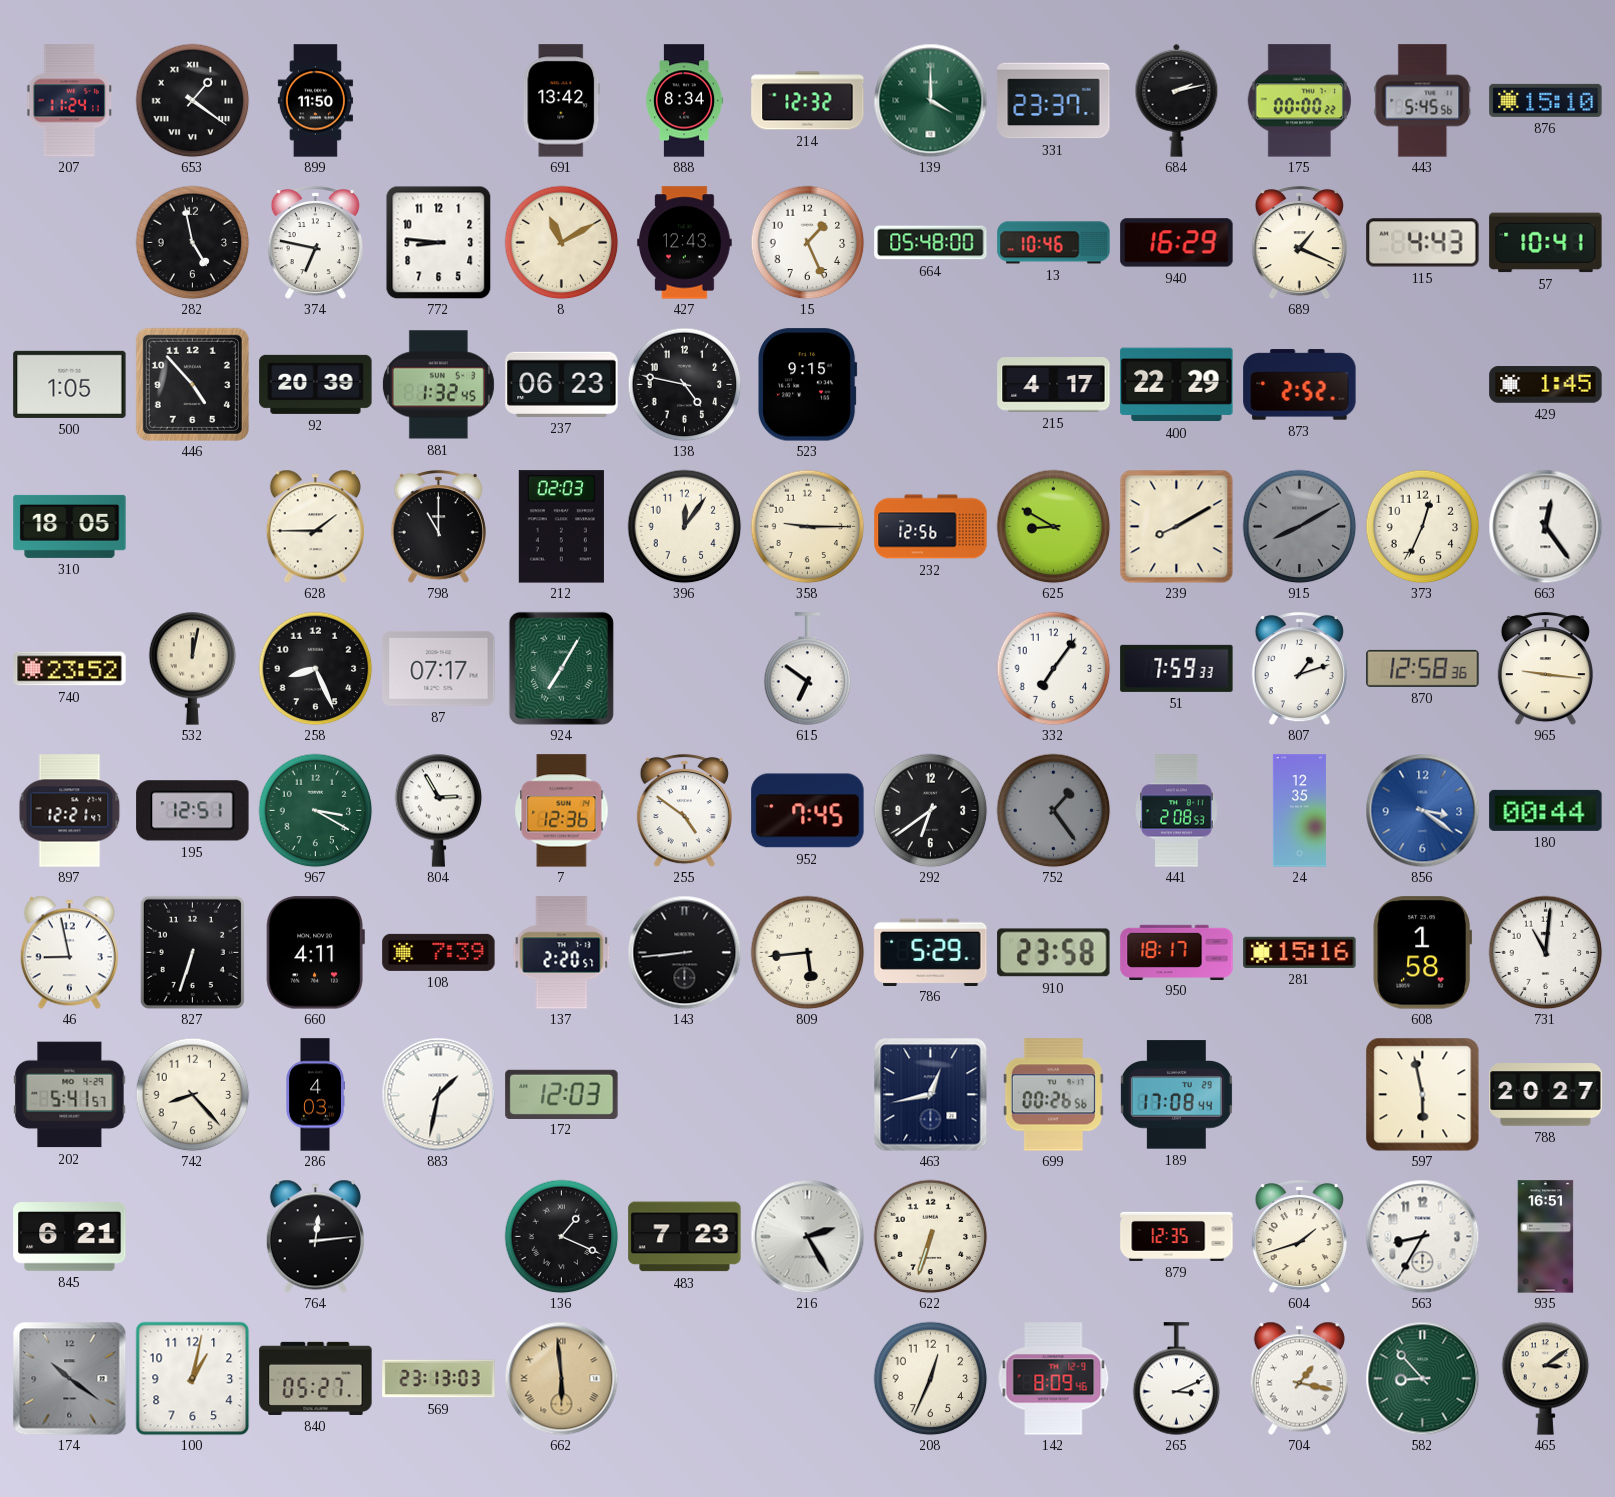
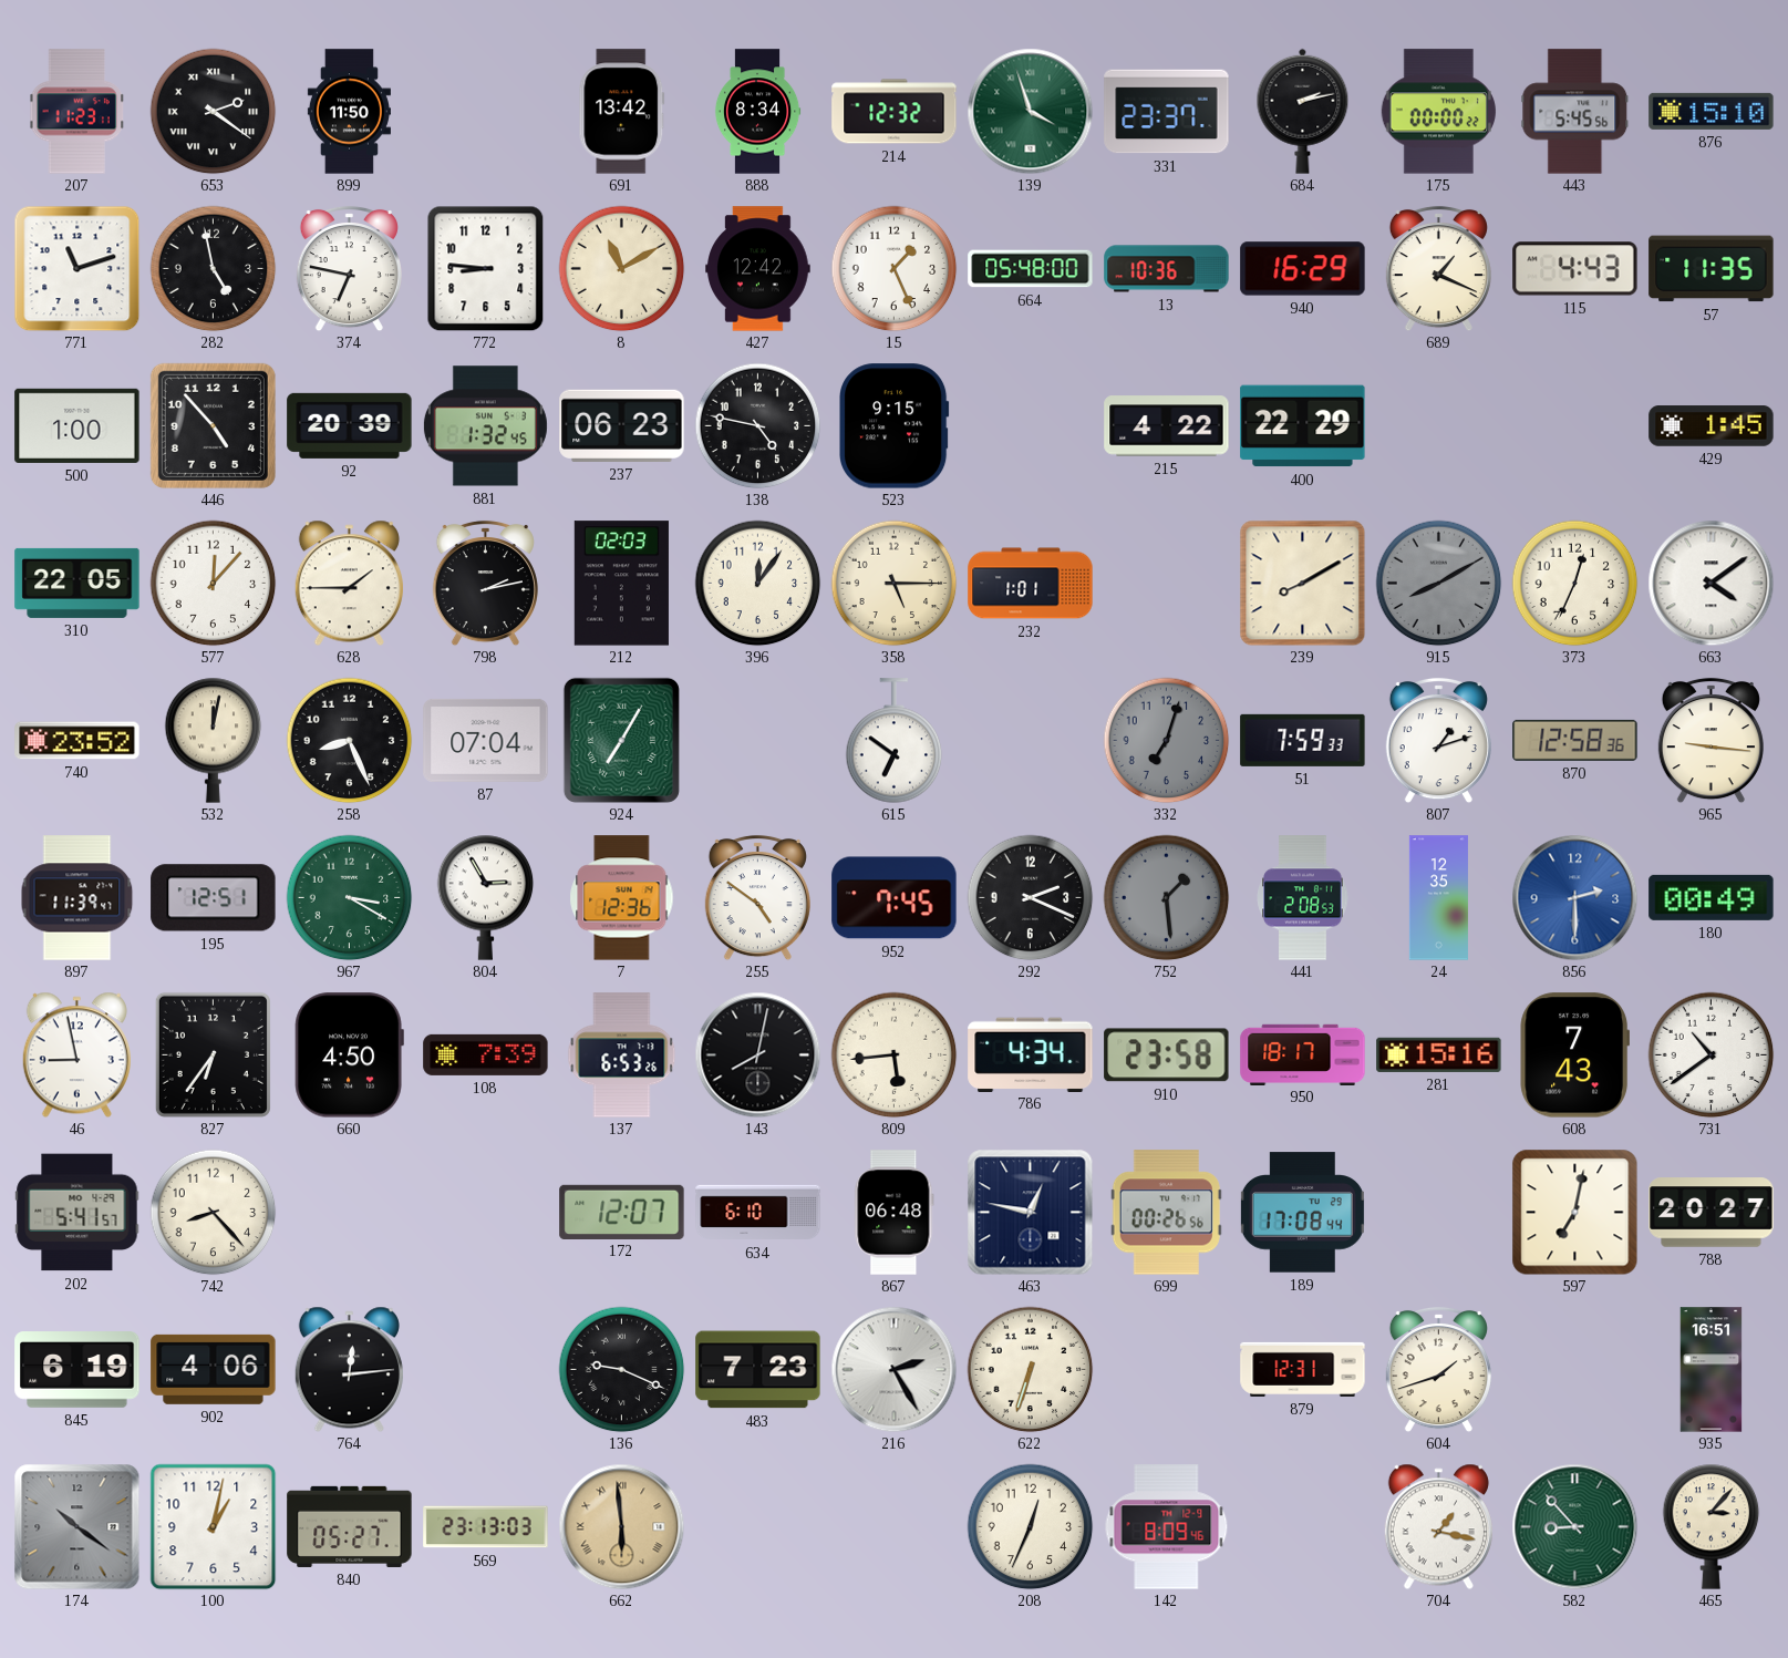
207: 11:24 -> 11:23
653: 1:21 -> 2:21
139: 4:00 -> 3:57
771: none -> 11:12
427: 12:43 -> 12:42
13: 10:46 -> 10:36
57: 10:41 -> 11:35
500: 1:05 -> 1:00
215: 4:17 -> 4:22
873: 2:52 -> none
310: 18:05 -> 22:05
577: none -> 12:07
798: 11:00 -> 2:13
358: 9:15 -> 5:15
232: 12:56 -> 1:01
625: 8:50 -> none
663: 12:24 -> 4:09
87: 07:17 -> 07:04
332: 7:06 -> 7:03
332 dial: white -> grey
897: 12:21 -> 11:39
292: 6:39 -> 2:19
752: 1:24 -> 1:29
856: 3:21 -> 2:30
180: 00:44 -> 00:49
827: 6:33 -> 6:36
660: 4:11 -> 4:50
137: 2:20 -> 6:53
143: 8:44 -> 8:02
786: 5:29 -> 4:34
608: 1:58 -> 7:43
731: 11:01 -> 10:39
286: 4:03 -> none
883: 1:32 -> none
172: 12:03 -> 12:07
634: none -> 6:10
867: none -> 06:48
463: 12:43 -> 12:47
597: 5:58 -> 7:02
845: 6:21 -> 6:19
902: none -> 4:06
136: 1:19 -> 9:19
879: 12:35 -> 12:31
563: 8:35 -> none
265: 3:11 -> none
465: 3:09 -> 3:07
